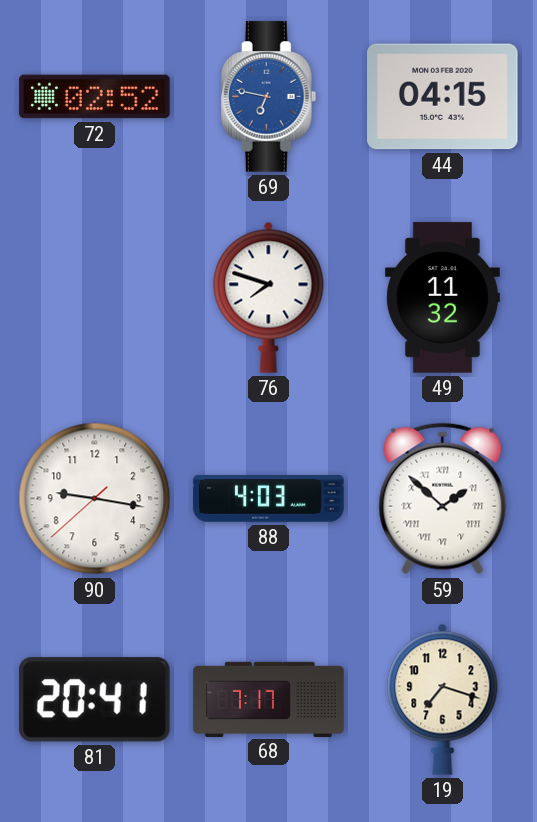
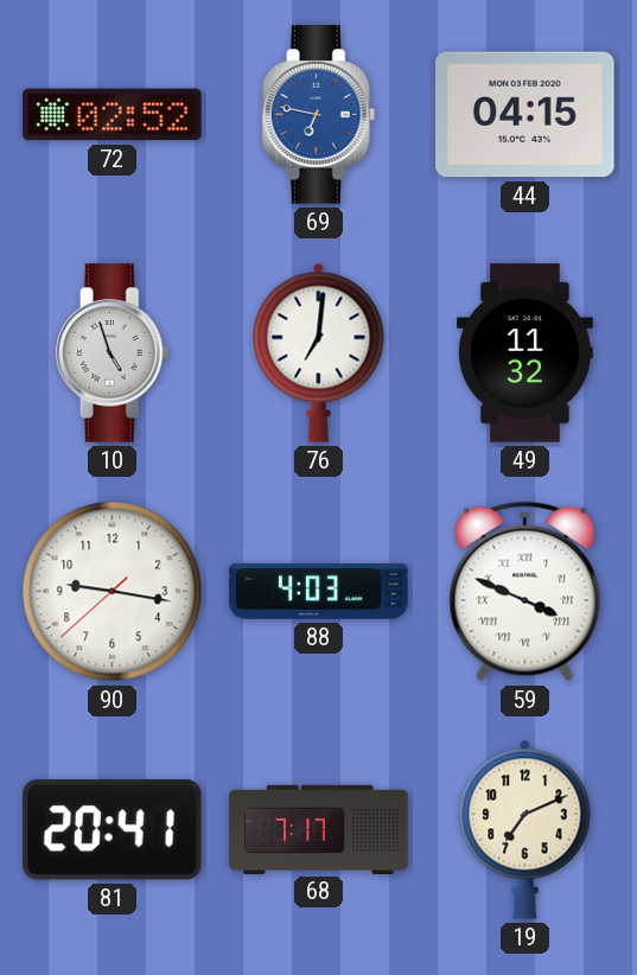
10: none -> 4:57
76: 7:48 -> 7:01
59: 1:52 -> 3:49
19: 7:18 -> 7:11
